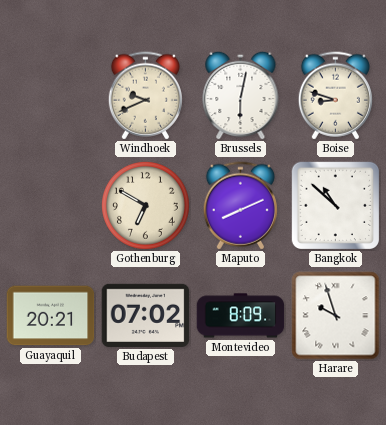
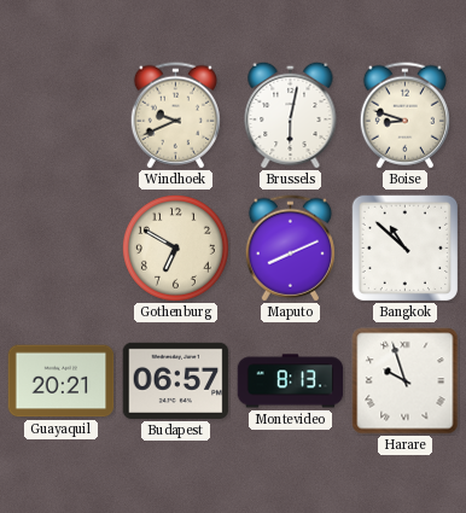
Budapest: 07:02 -> 06:57
Montevideo: 8:09 -> 8:13
